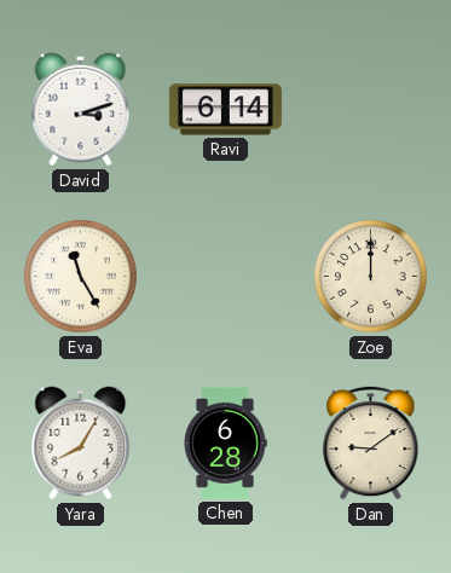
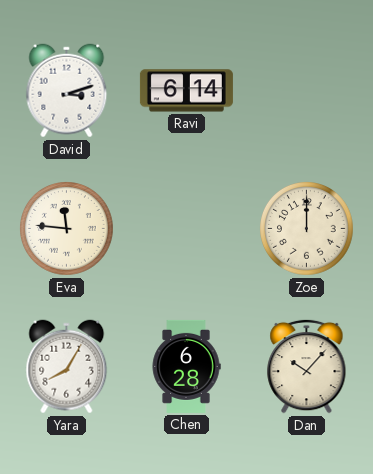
Eva: 11:25 -> 11:46
Dan: 9:09 -> 10:07
